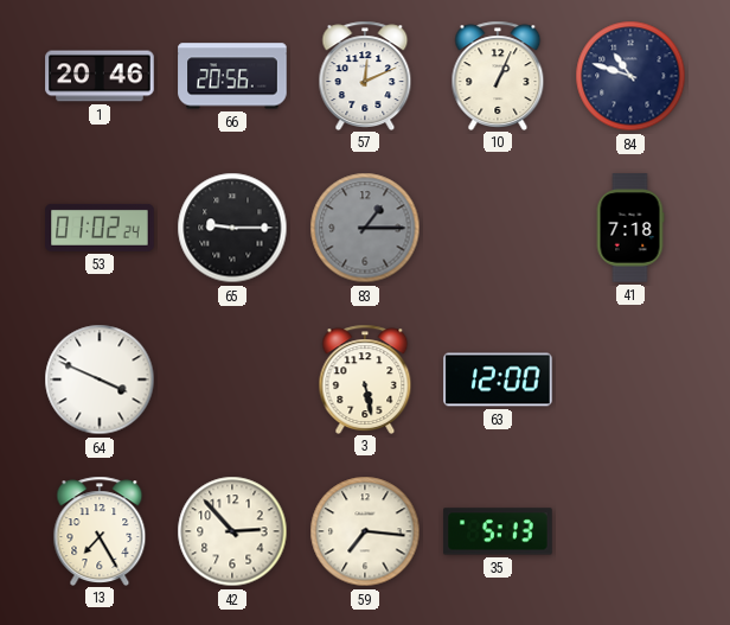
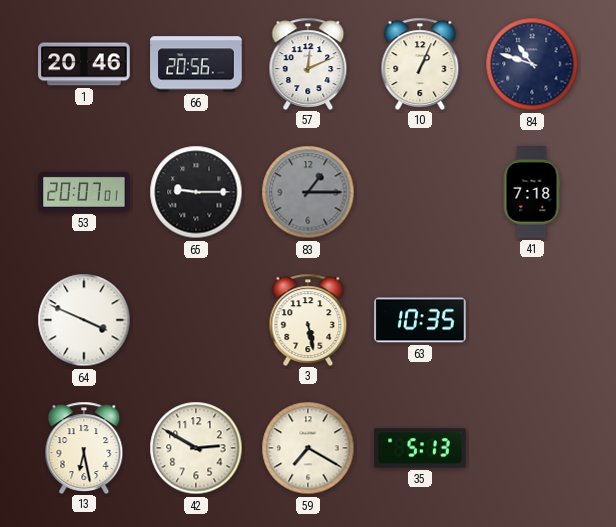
53: 01:02 -> 20:07
63: 12:00 -> 10:35
13: 7:25 -> 6:28
42: 2:53 -> 2:50
59: 7:16 -> 7:20
